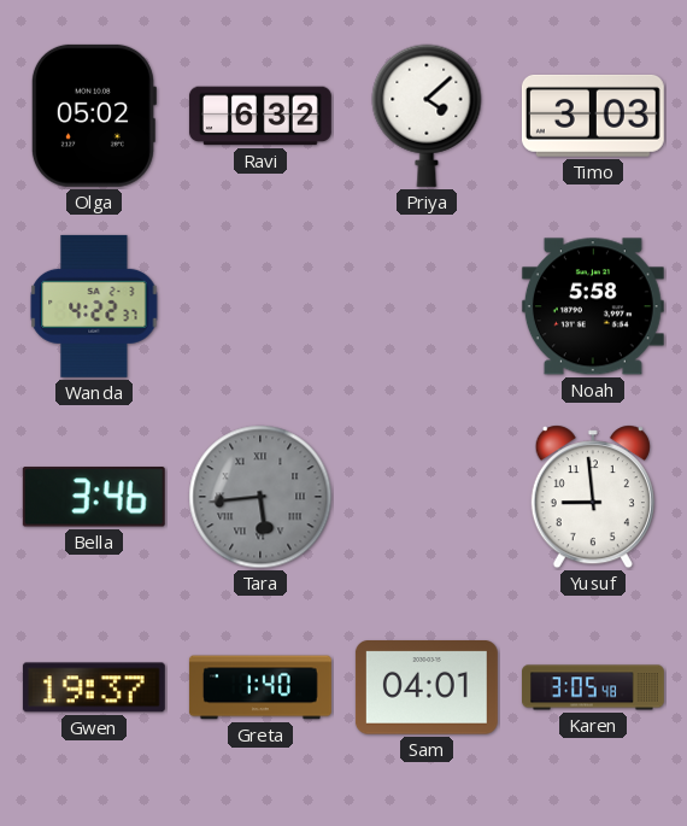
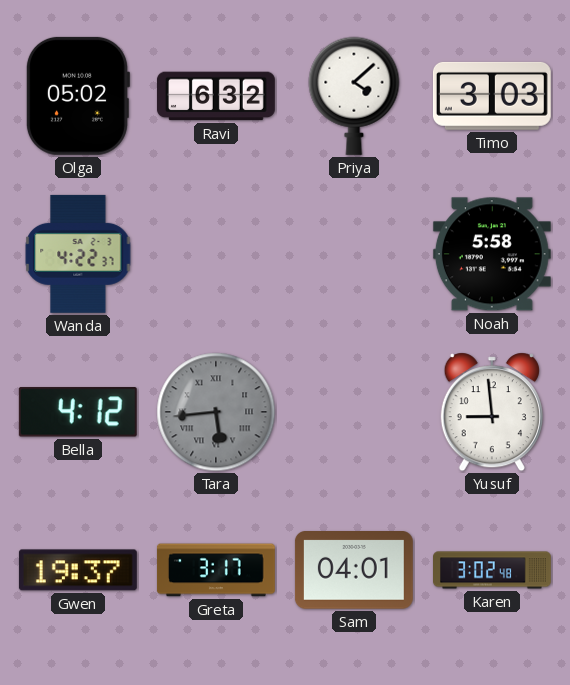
Bella: 3:46 -> 4:12
Greta: 1:40 -> 3:17
Karen: 3:05 -> 3:02
